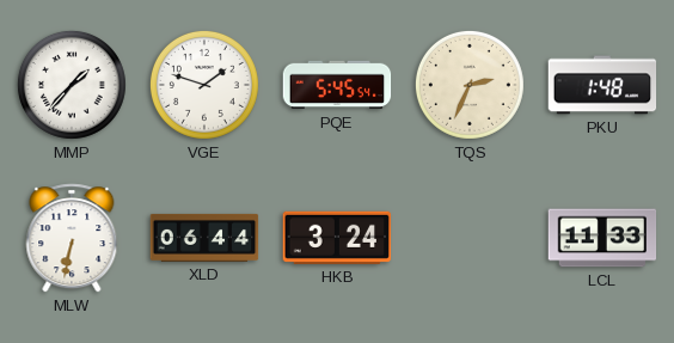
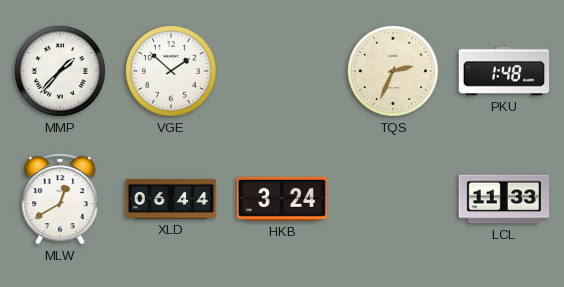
VGE: 1:48 -> 1:52
PQE: 5:45 -> none
MLW: 6:32 -> 12:40
